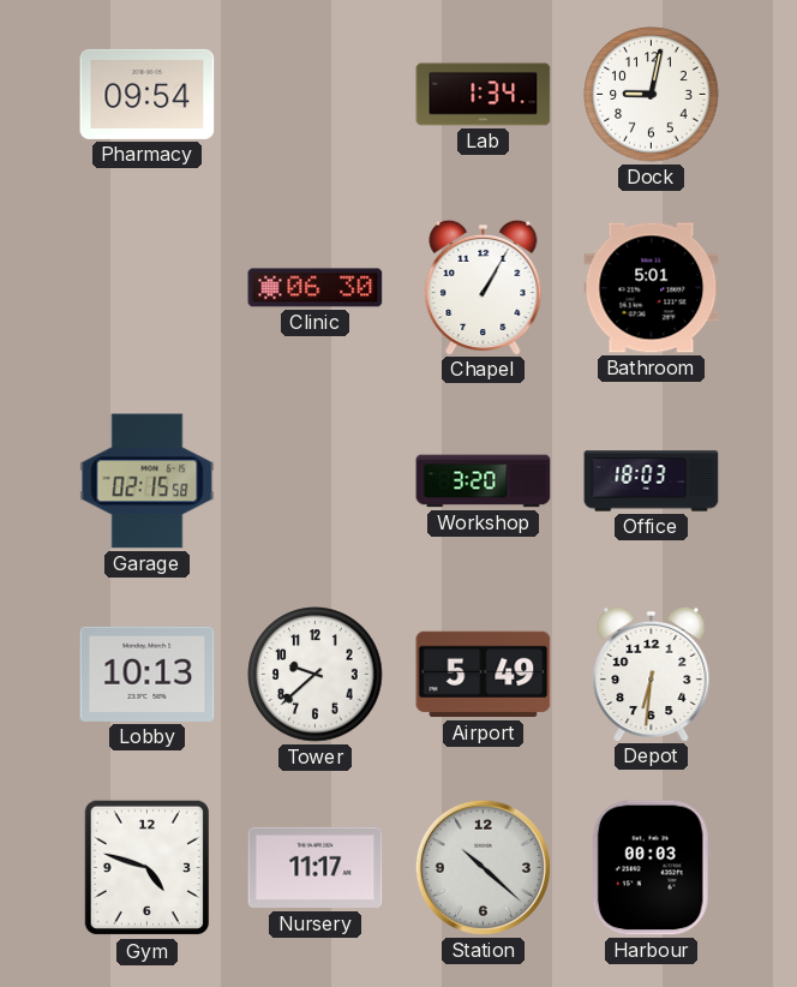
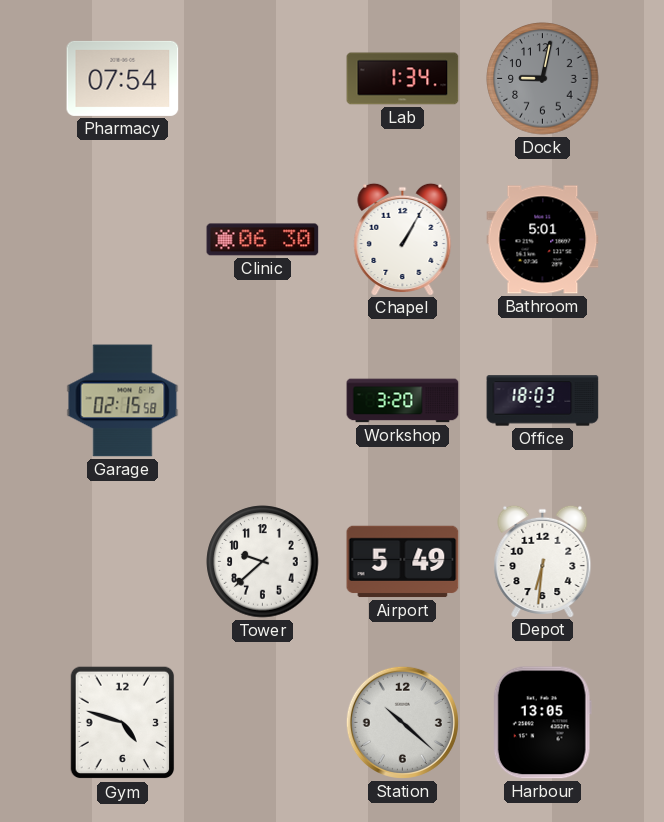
Pharmacy: 09:54 -> 07:54
Dock dial: white -> grey
Lobby: 10:13 -> none
Nursery: 11:17 -> none
Harbour: 00:03 -> 13:05
